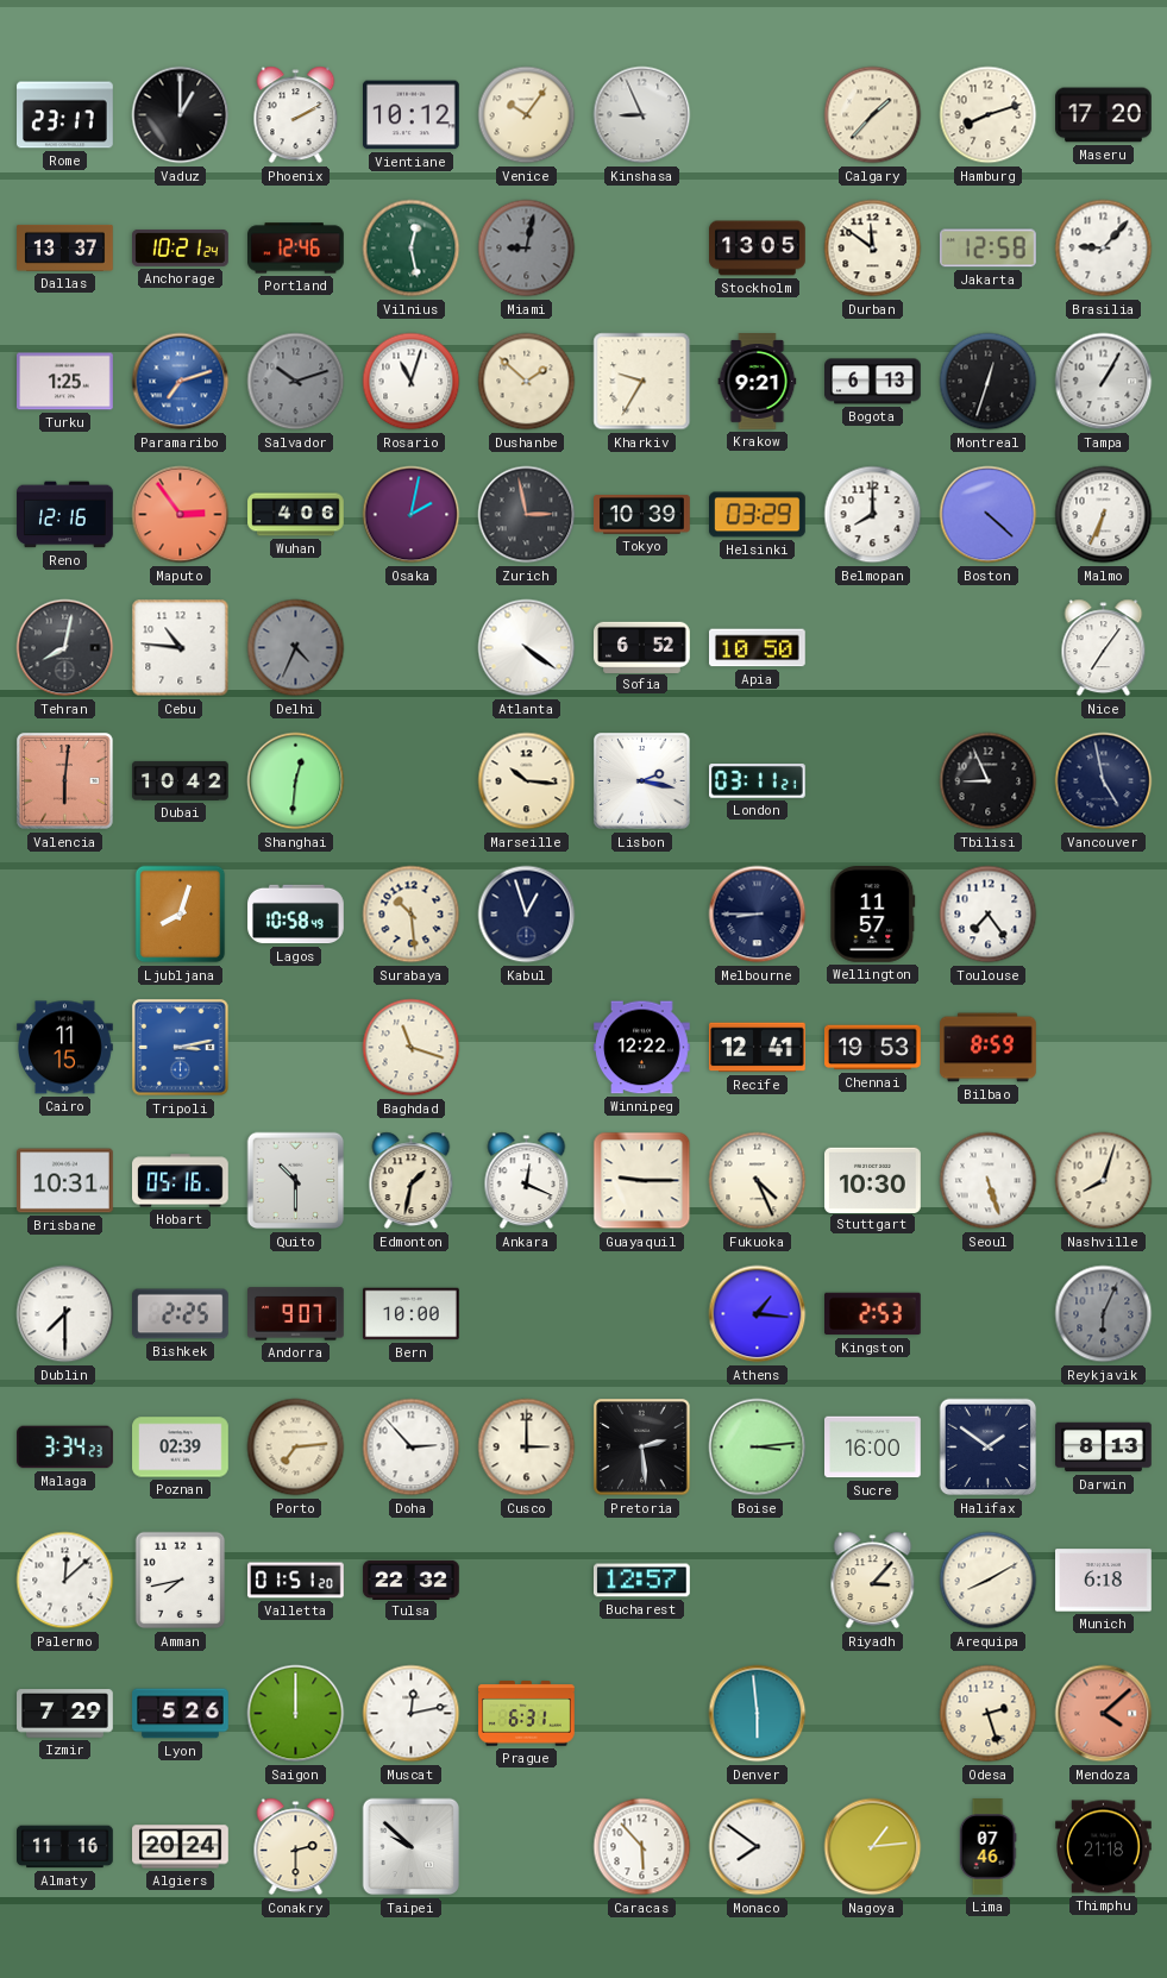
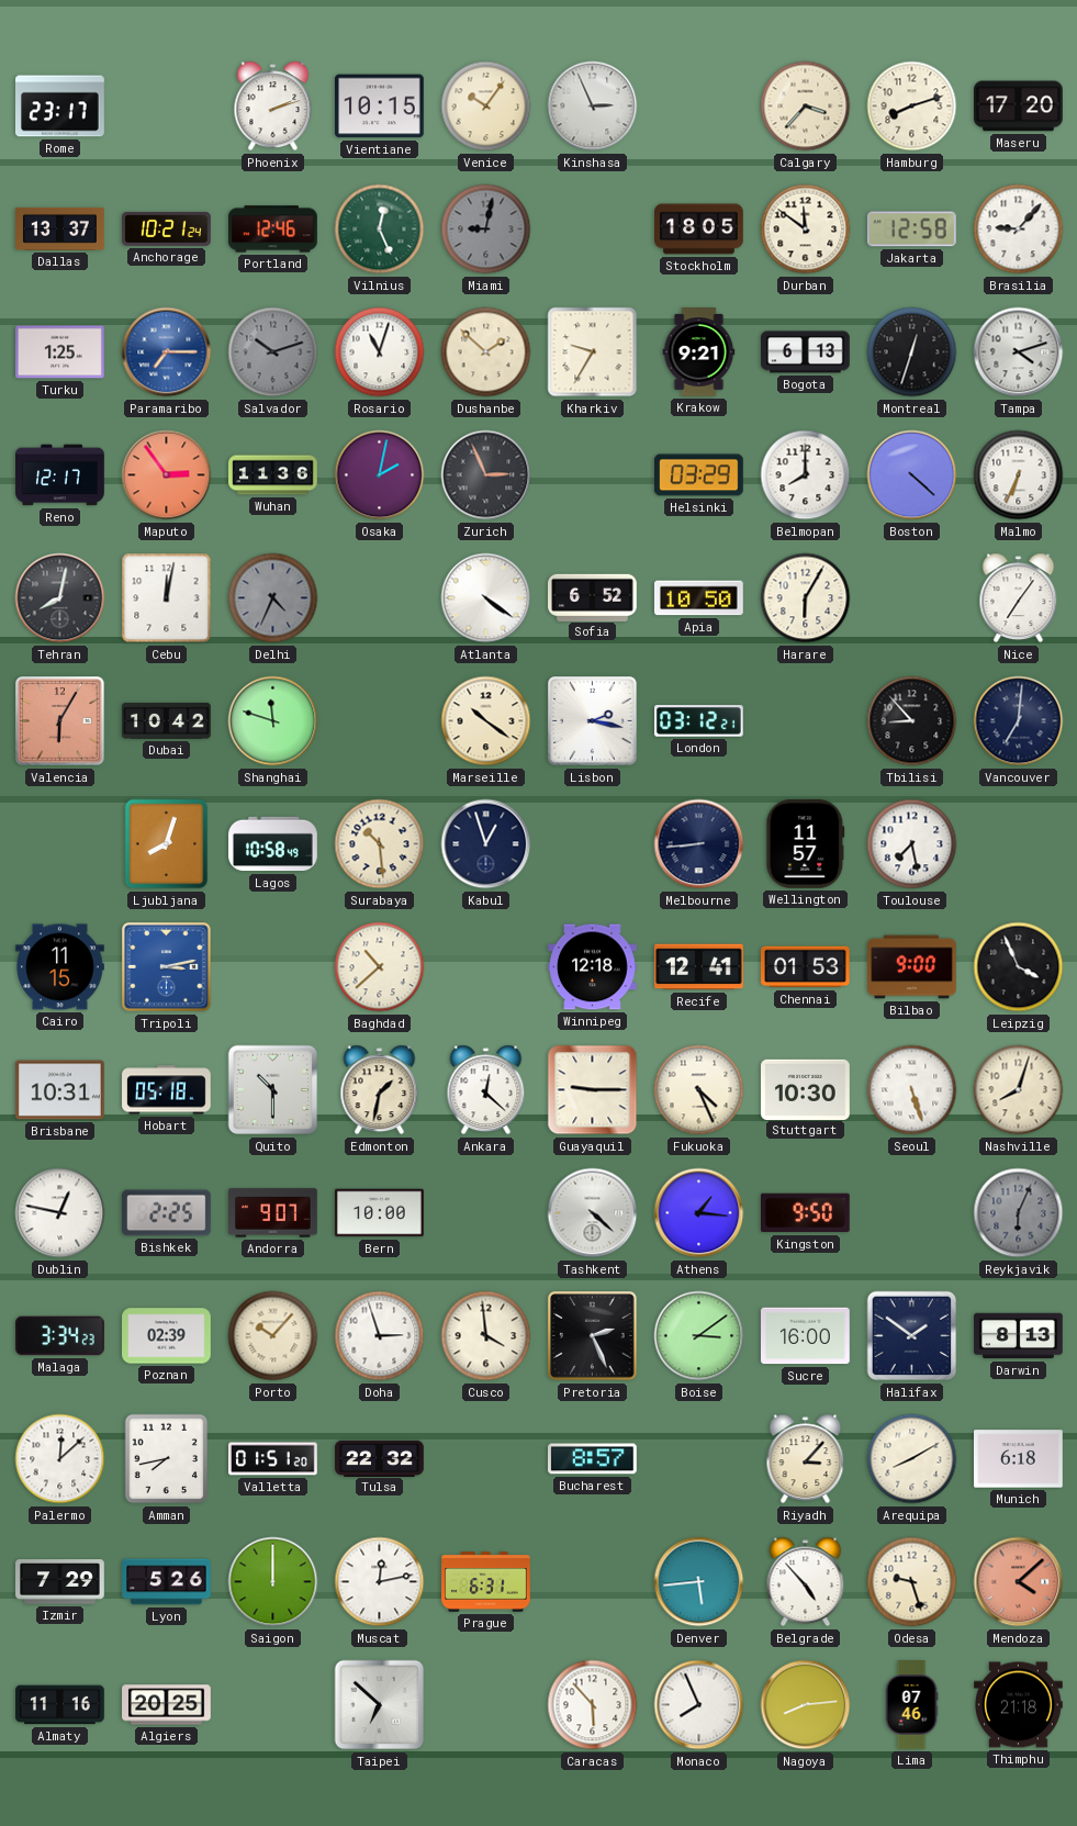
Vaduz: 1:00 -> none
Phoenix: 2:10 -> 2:12
Vientiane: 10:12 -> 10:15
Kinshasa: 8:56 -> 2:56
Calgary: 1:37 -> 3:37
Vilnius: 12:28 -> 12:26
Stockholm: 13:05 -> 18:05
Paramaribo: 7:12 -> 7:15
Tampa: 1:05 -> 4:12
Reno: 12:16 -> 12:17
Wuhan: 4:06 -> 11:36
Zurich: 2:58 -> 2:56
Tokyo: 10:39 -> none
Cebu: 10:46 -> 12:02
Harare: none -> 6:05
Valencia: 6:01 -> 6:05
Shanghai: 12:31 -> 11:48
Marseille: 10:16 -> 10:21
London: 03:11 -> 03:12
Tbilisi: 8:56 -> 8:53
Vancouver: 4:58 -> 7:01
Melbourne: 8:45 -> 8:44
Toulouse: 7:24 -> 7:28
Baghdad: 11:18 -> 10:38
Winnipeg: 12:22 -> 12:18
Chennai: 19:53 -> 01:53
Bilbao: 8:59 -> 9:00
Leipzig: none -> 3:56
Hobart: 05:16 -> 05:18
Ankara: 12:19 -> 12:22
Dublin: 7:30 -> 12:47
Tashkent: none -> 4:22
Kingston: 2:53 -> 9:50
Porto: 7:14 -> 10:07
Doha: 2:53 -> 2:57
Cusco: 3:00 -> 3:59
Pretoria: 2:29 -> 2:26
Boise: 3:14 -> 3:09
Bucharest: 12:57 -> 8:57
Denver: 5:59 -> 5:44
Belgrade: none -> 4:53
Odesa: 2:27 -> 9:27
Algiers: 20:24 -> 20:25
Conakry: 2:30 -> none
Taipei: 9:52 -> 6:52
Monaco: 7:51 -> 7:56
Nagoya: 1:14 -> 8:14
